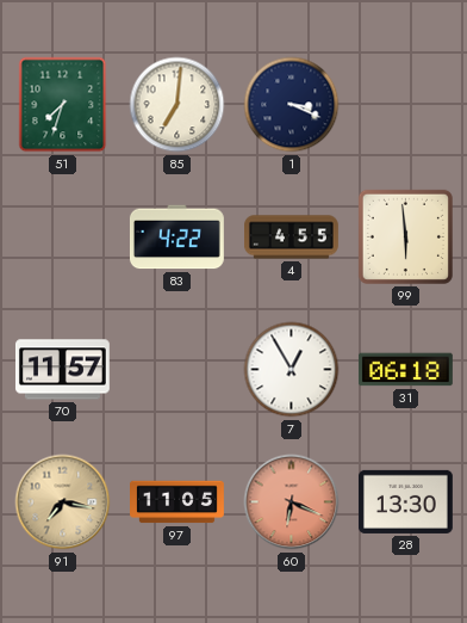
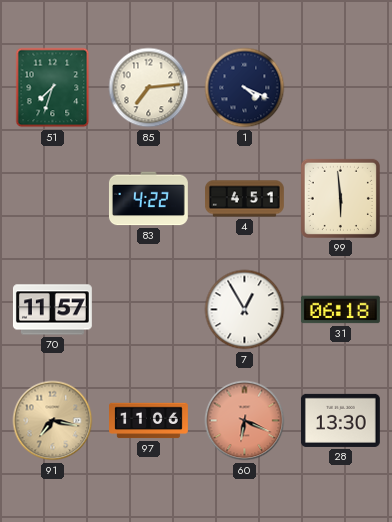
85: 7:01 -> 7:14
1: 3:19 -> 4:19
4: 4:55 -> 4:51
97: 11:05 -> 11:06
